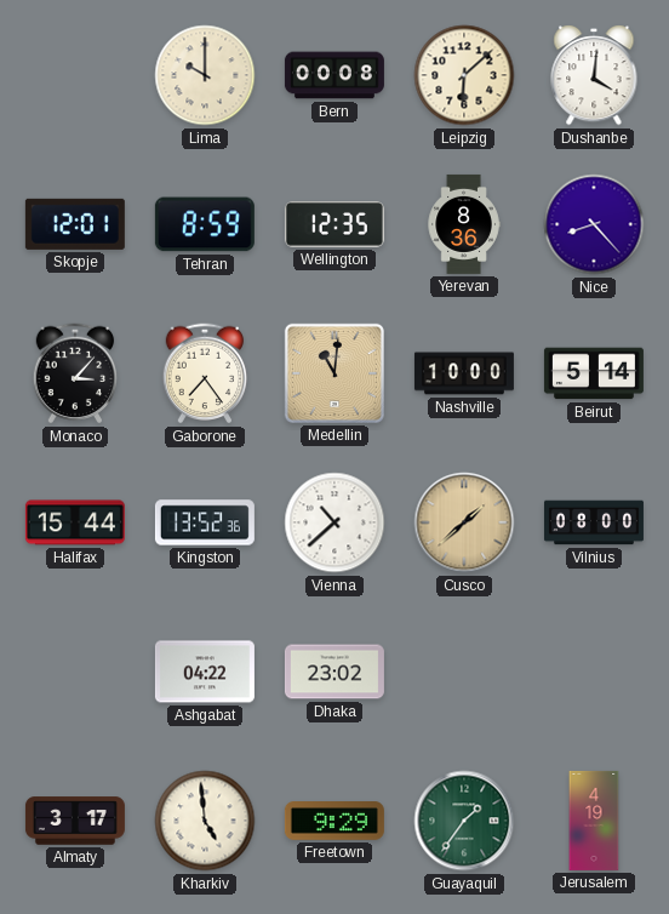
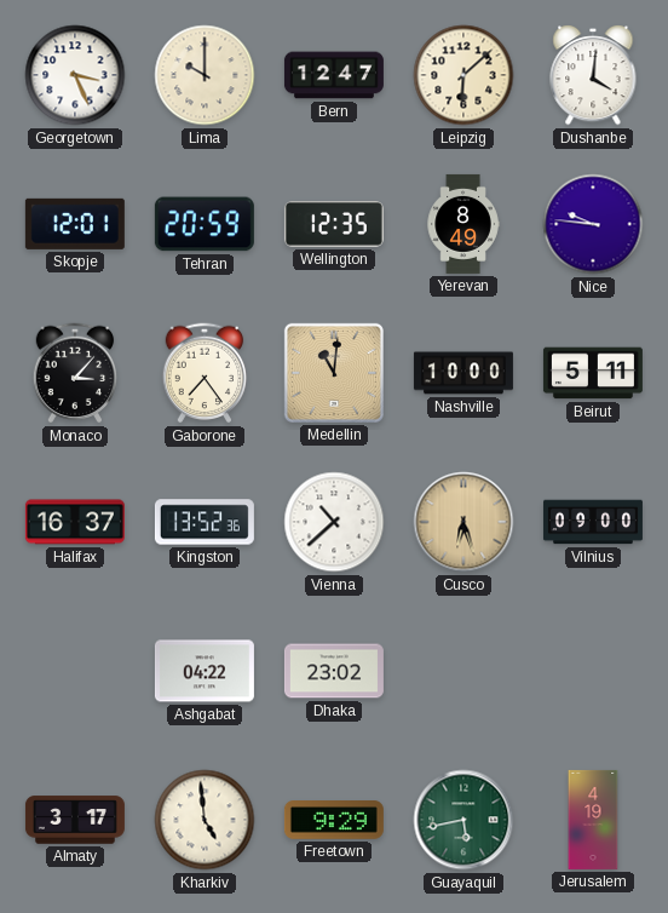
Georgetown: none -> 3:26
Bern: 00:08 -> 12:47
Tehran: 8:59 -> 20:59
Yerevan: 8:36 -> 8:49
Nice: 8:23 -> 9:46
Beirut: 5:14 -> 5:11
Halifax: 15:44 -> 16:37
Cusco: 1:38 -> 6:27
Vilnius: 08:00 -> 09:00
Guayaquil: 1:36 -> 5:43
